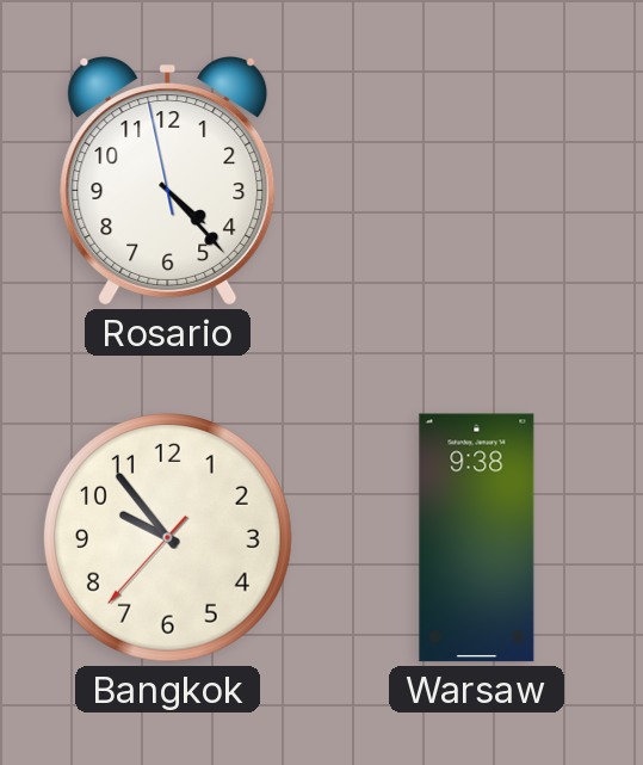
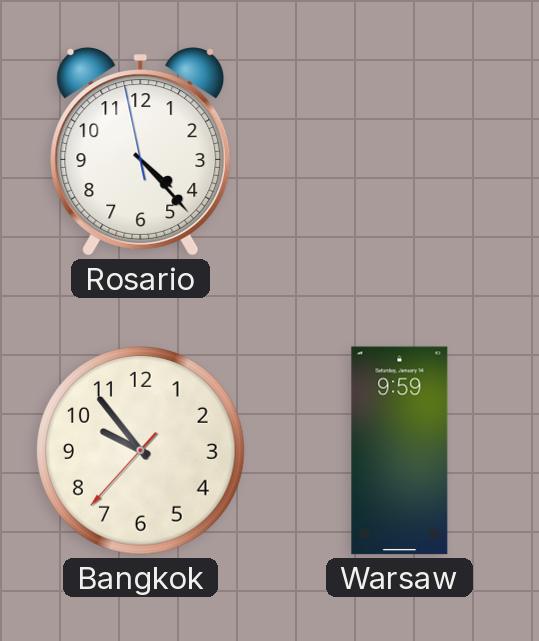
Warsaw: 9:38 -> 9:59
